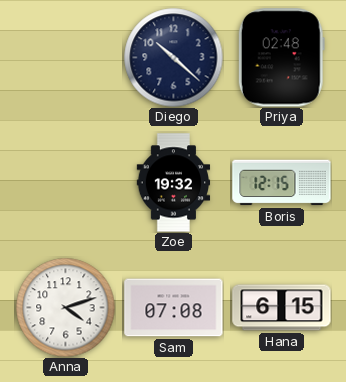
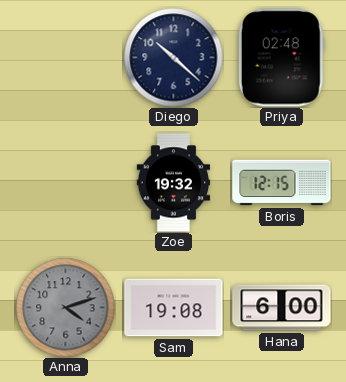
Anna dial: white -> grey
Sam: 07:08 -> 19:08
Hana: 6:15 -> 6:00
